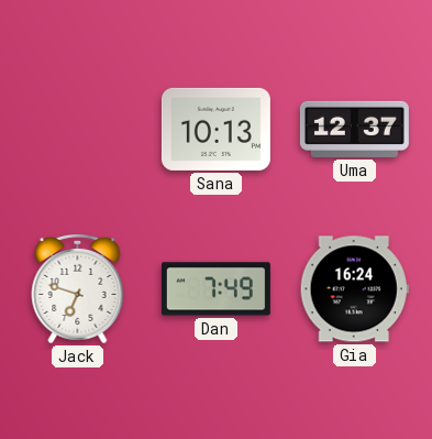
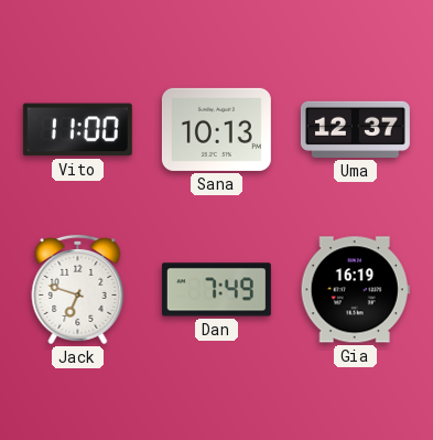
Vito: none -> 11:00
Gia: 16:24 -> 16:19
